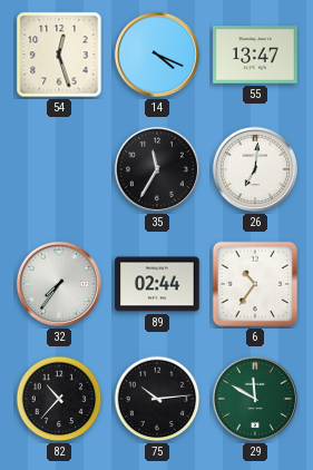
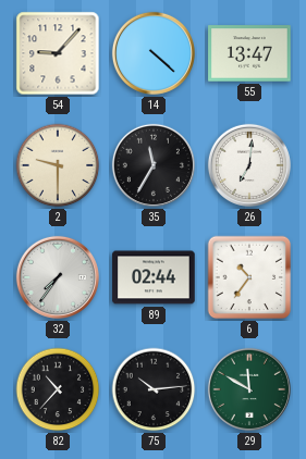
54: 12:27 -> 9:07
14: 4:19 -> 4:22
2: none -> 9:30
